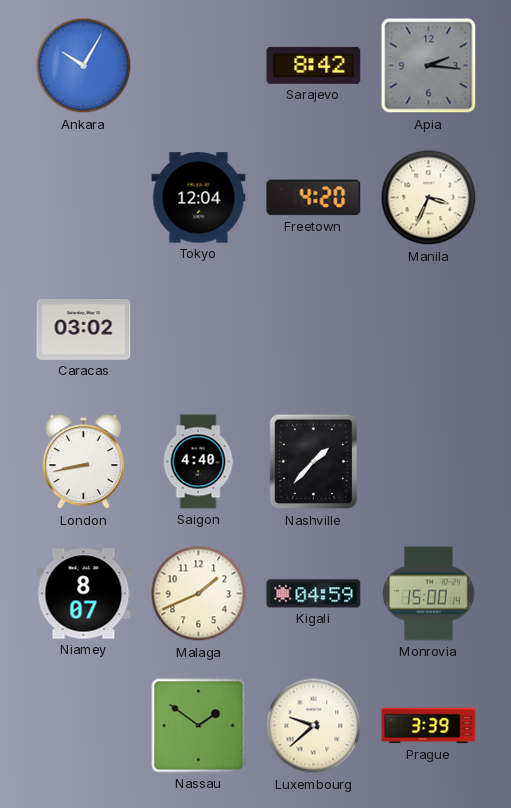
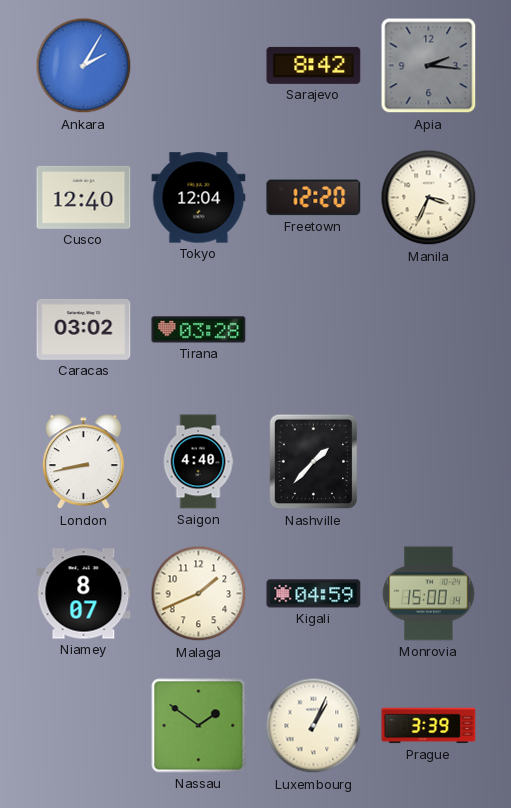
Ankara: 10:05 -> 2:05
Cusco: none -> 12:40
Freetown: 4:20 -> 12:20
Tirana: none -> 03:28
Luxembourg: 9:38 -> 1:04
